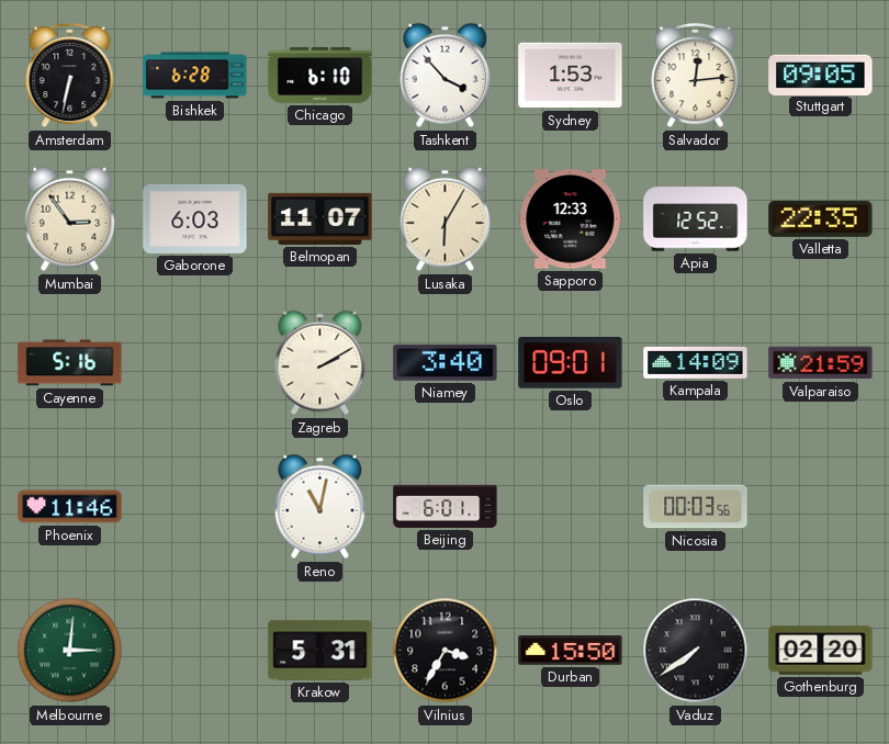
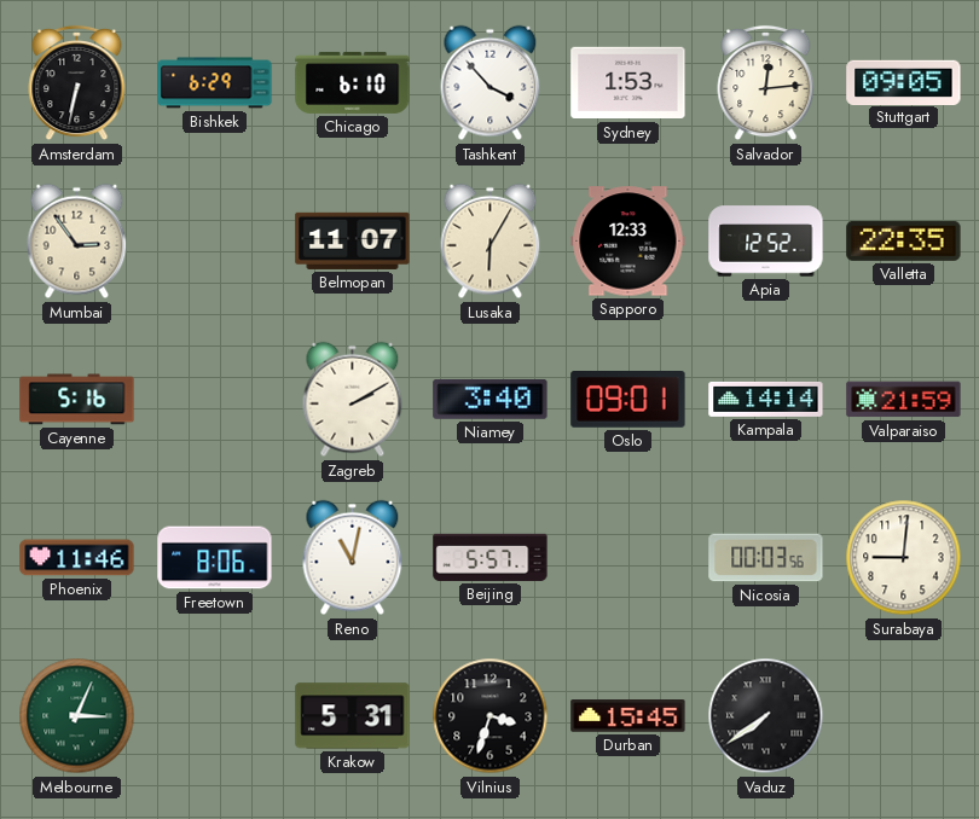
Bishkek: 6:28 -> 6:29
Gaborone: 6:03 -> none
Kampala: 14:09 -> 14:14
Freetown: none -> 8:06
Beijing: 6:01 -> 5:57
Surabaya: none -> 9:01
Melbourne: 3:01 -> 3:04
Vilnius: 3:35 -> 3:33
Durban: 15:50 -> 15:45
Gothenburg: 02:20 -> none
